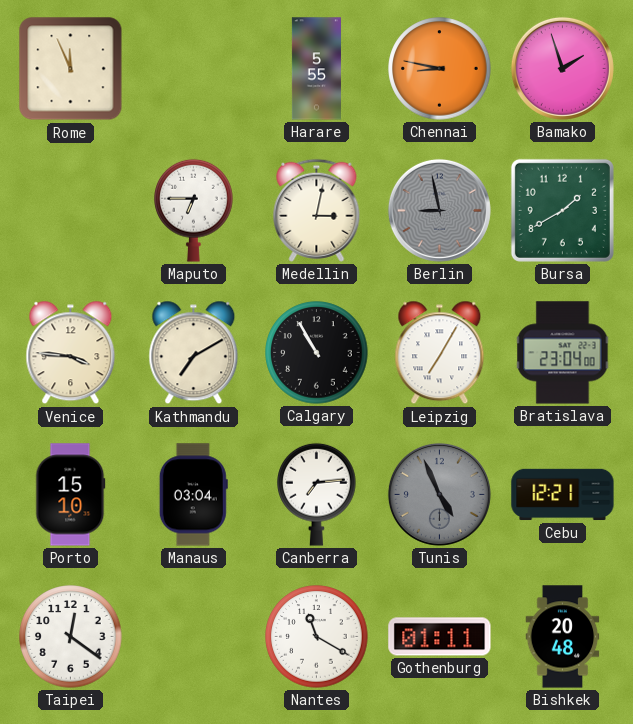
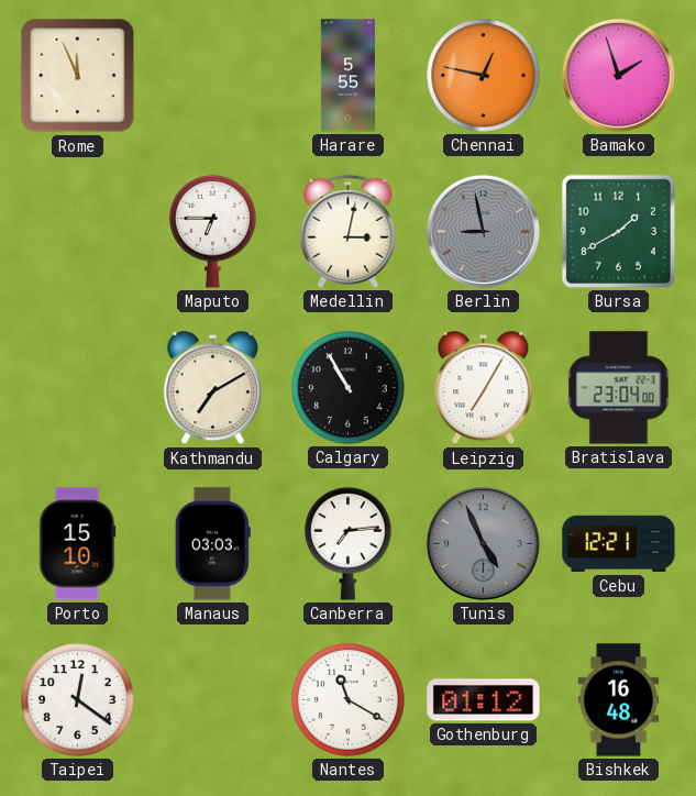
Chennai: 8:47 -> 12:47
Venice: 3:46 -> none
Manaus: 03:04 -> 03:03
Gothenburg: 01:11 -> 01:12
Bishkek: 20:48 -> 16:48
